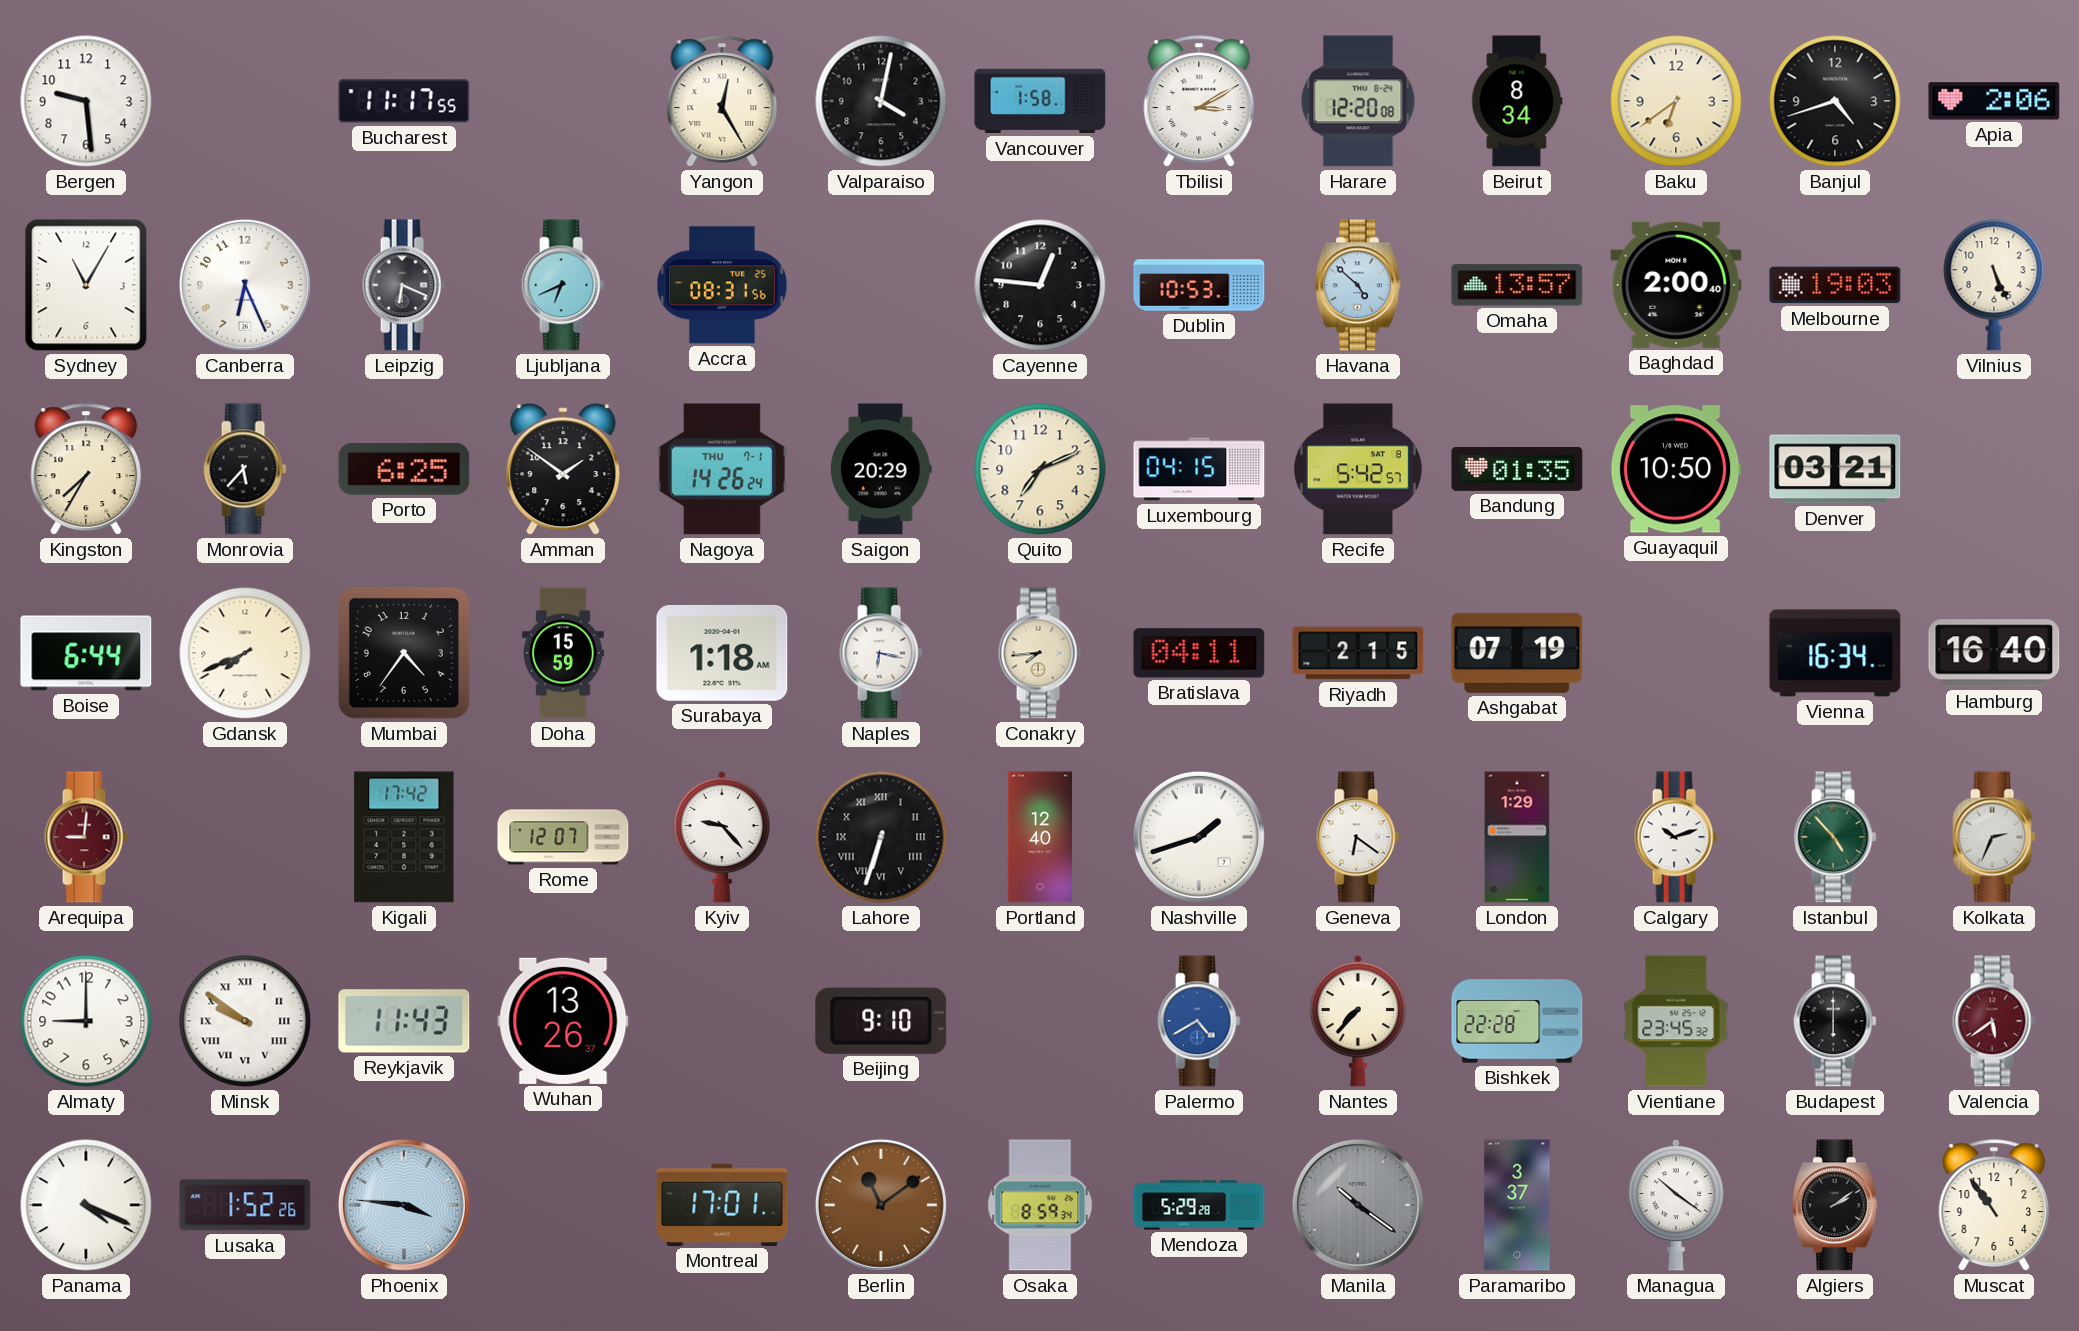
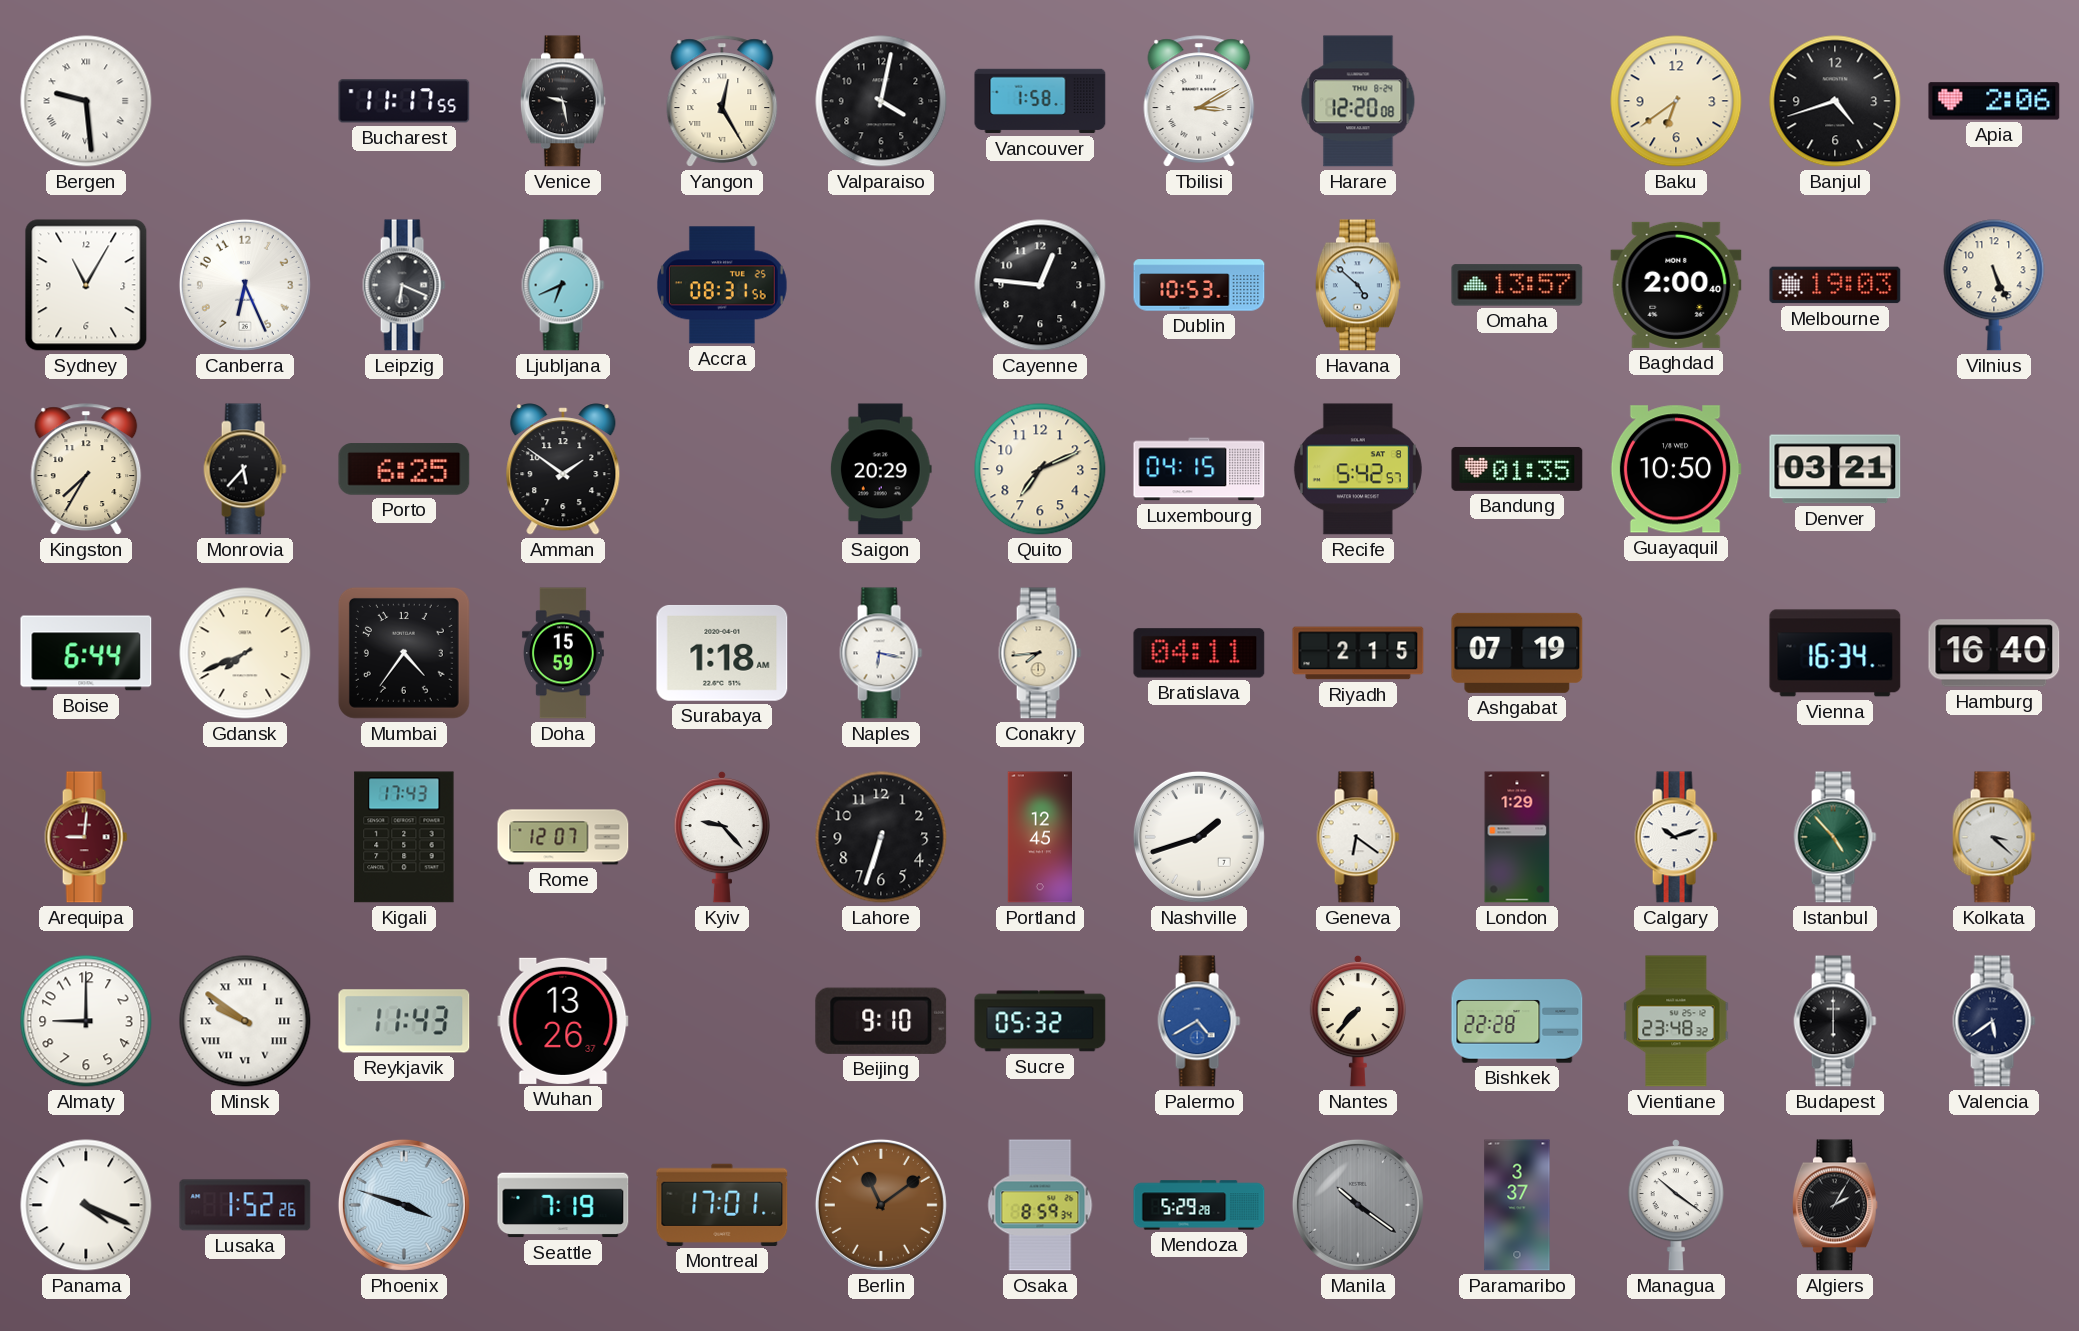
Bergen numerals: Arabic -> Roman
Venice: none -> 9:28
Beirut: 8:34 -> none
Nagoya: 14:26 -> none
Kigali: 17:42 -> 17:43
Lahore numerals: Roman -> Arabic
Portland: 12:40 -> 12:45
Kolkata: 2:34 -> 3:22
Sucre: none -> 05:32
Vientiane: 23:45 -> 23:48
Valencia dial: burgundy -> navy
Phoenix: 3:46 -> 3:48
Seattle: none -> 7:19
Algiers: 2:09 -> 2:05
Muscat: 10:54 -> none
